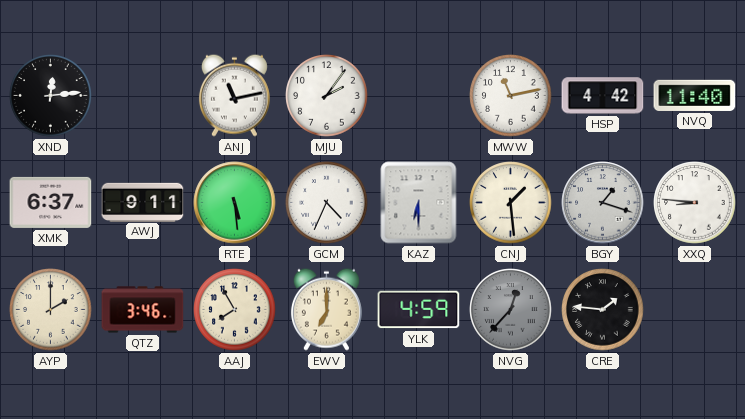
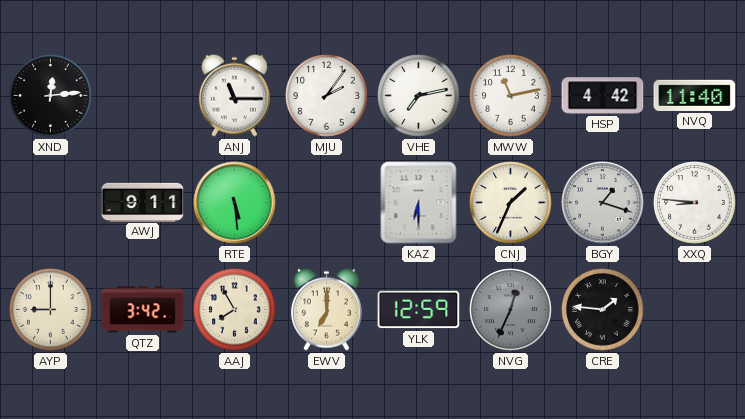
ANJ: 11:13 -> 11:15
VHE: none -> 7:13
XMK: 6:37 -> none
GCM: 4:34 -> none
CNJ: 1:29 -> 1:34
AYP: 2:00 -> 9:00
QTZ: 3:46 -> 3:42
YLK: 4:59 -> 12:59
NVG: 12:37 -> 12:34
